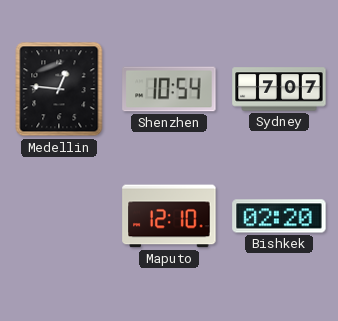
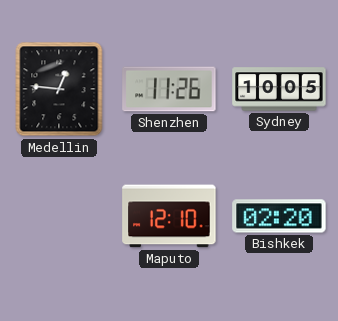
Shenzhen: 10:54 -> 11:26
Sydney: 7:07 -> 10:05
